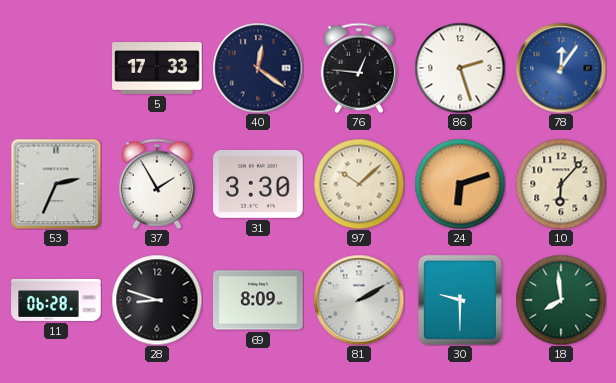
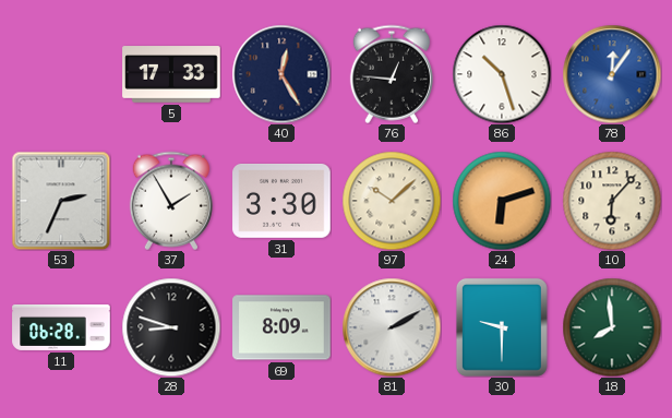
40: 12:21 -> 12:25
86: 2:27 -> 10:27
